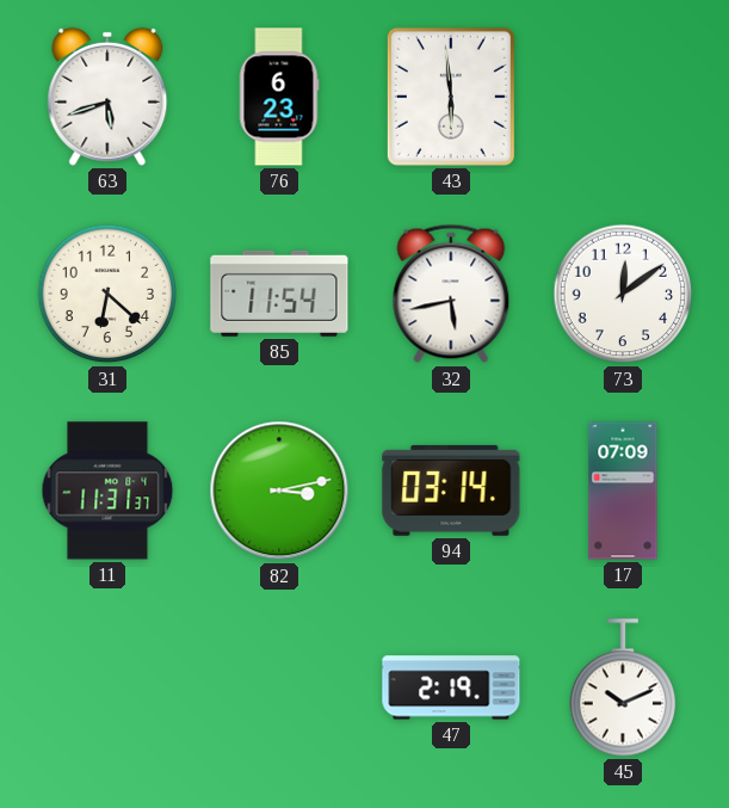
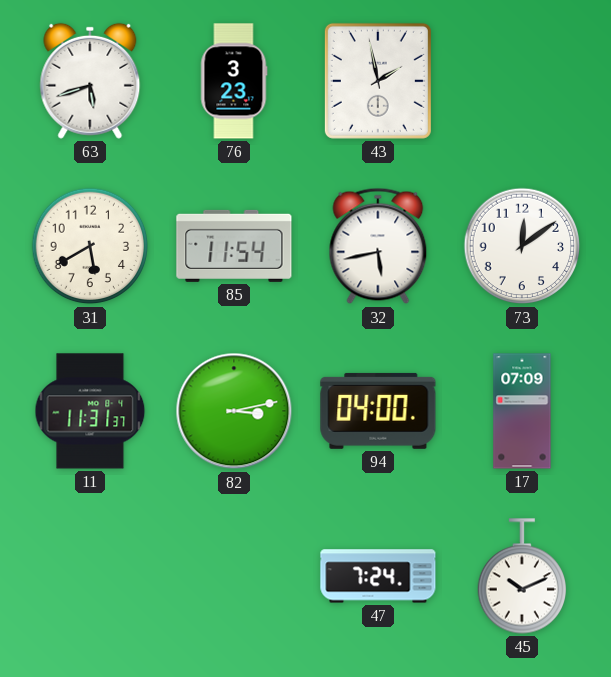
76: 6:23 -> 3:23
43: 5:59 -> 1:58
31: 6:22 -> 5:40
94: 03:14 -> 04:00
47: 2:19 -> 7:24
